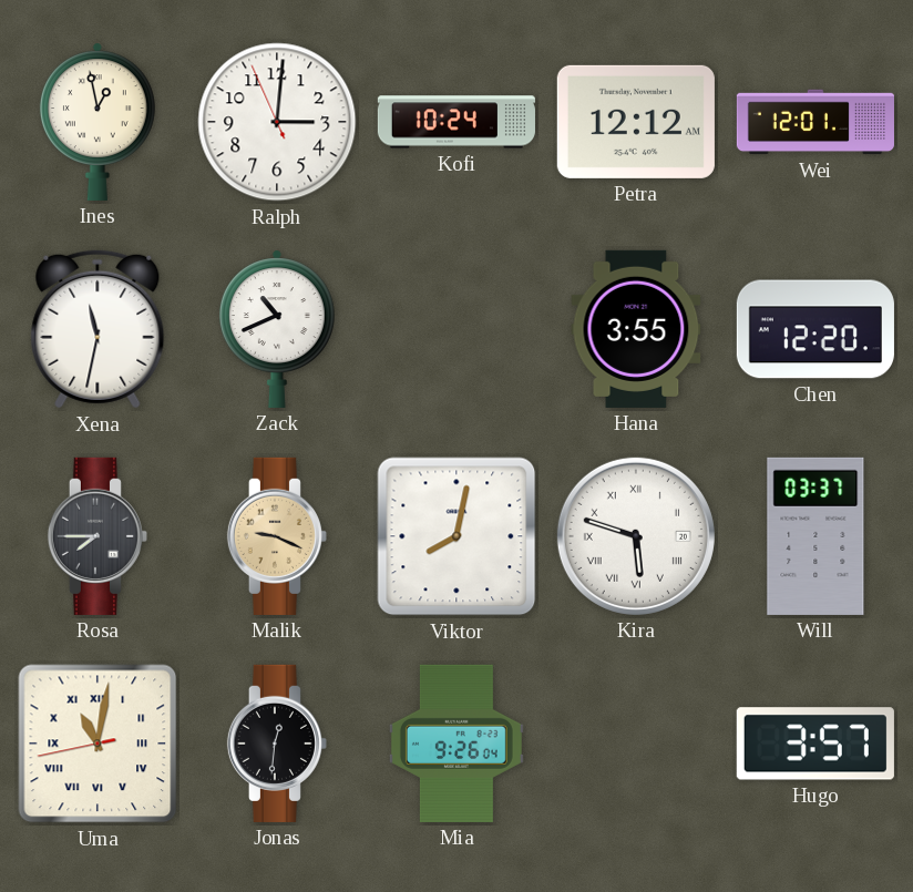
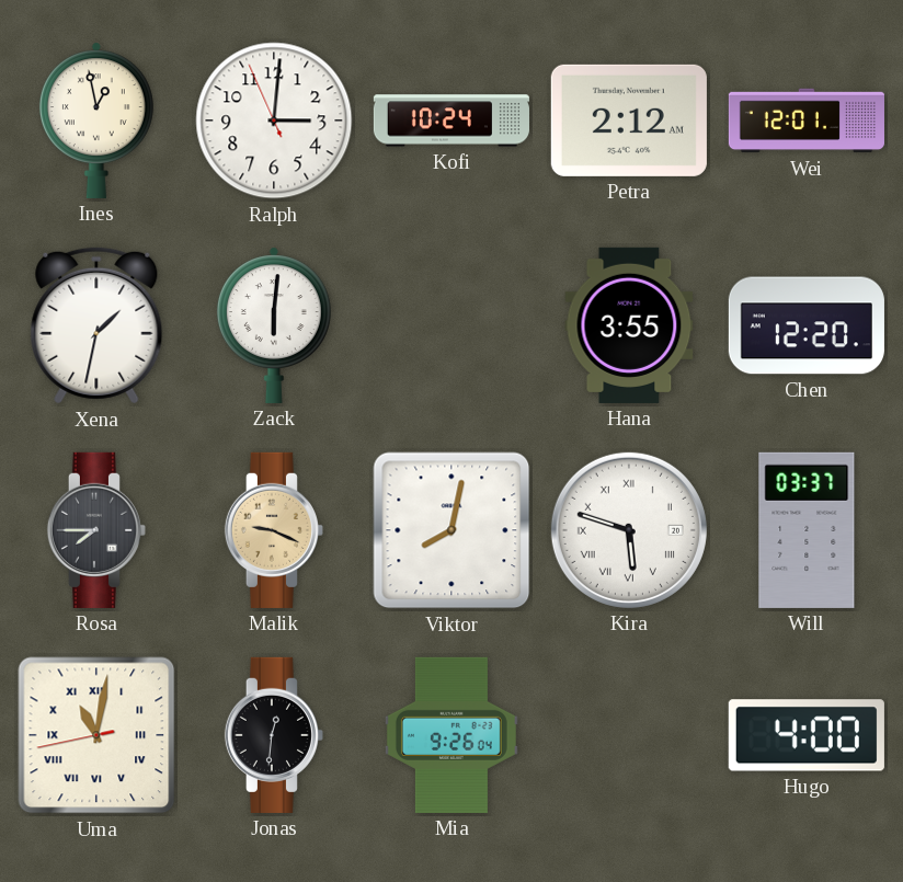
Petra: 12:12 -> 2:12
Xena: 11:32 -> 1:32
Zack: 10:41 -> 6:01
Hugo: 3:57 -> 4:00
